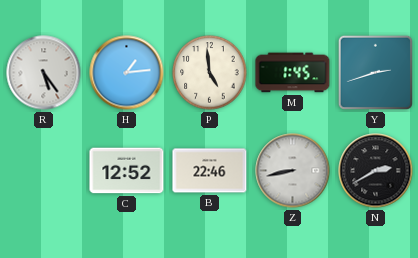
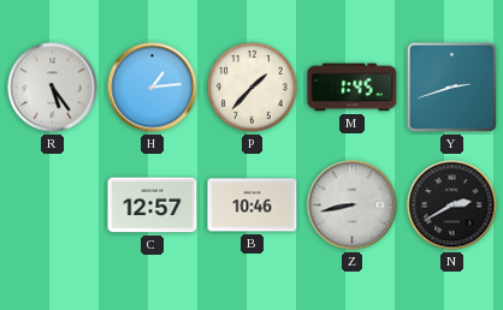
P: 4:59 -> 1:37
C: 12:52 -> 12:57
B: 22:46 -> 10:46
